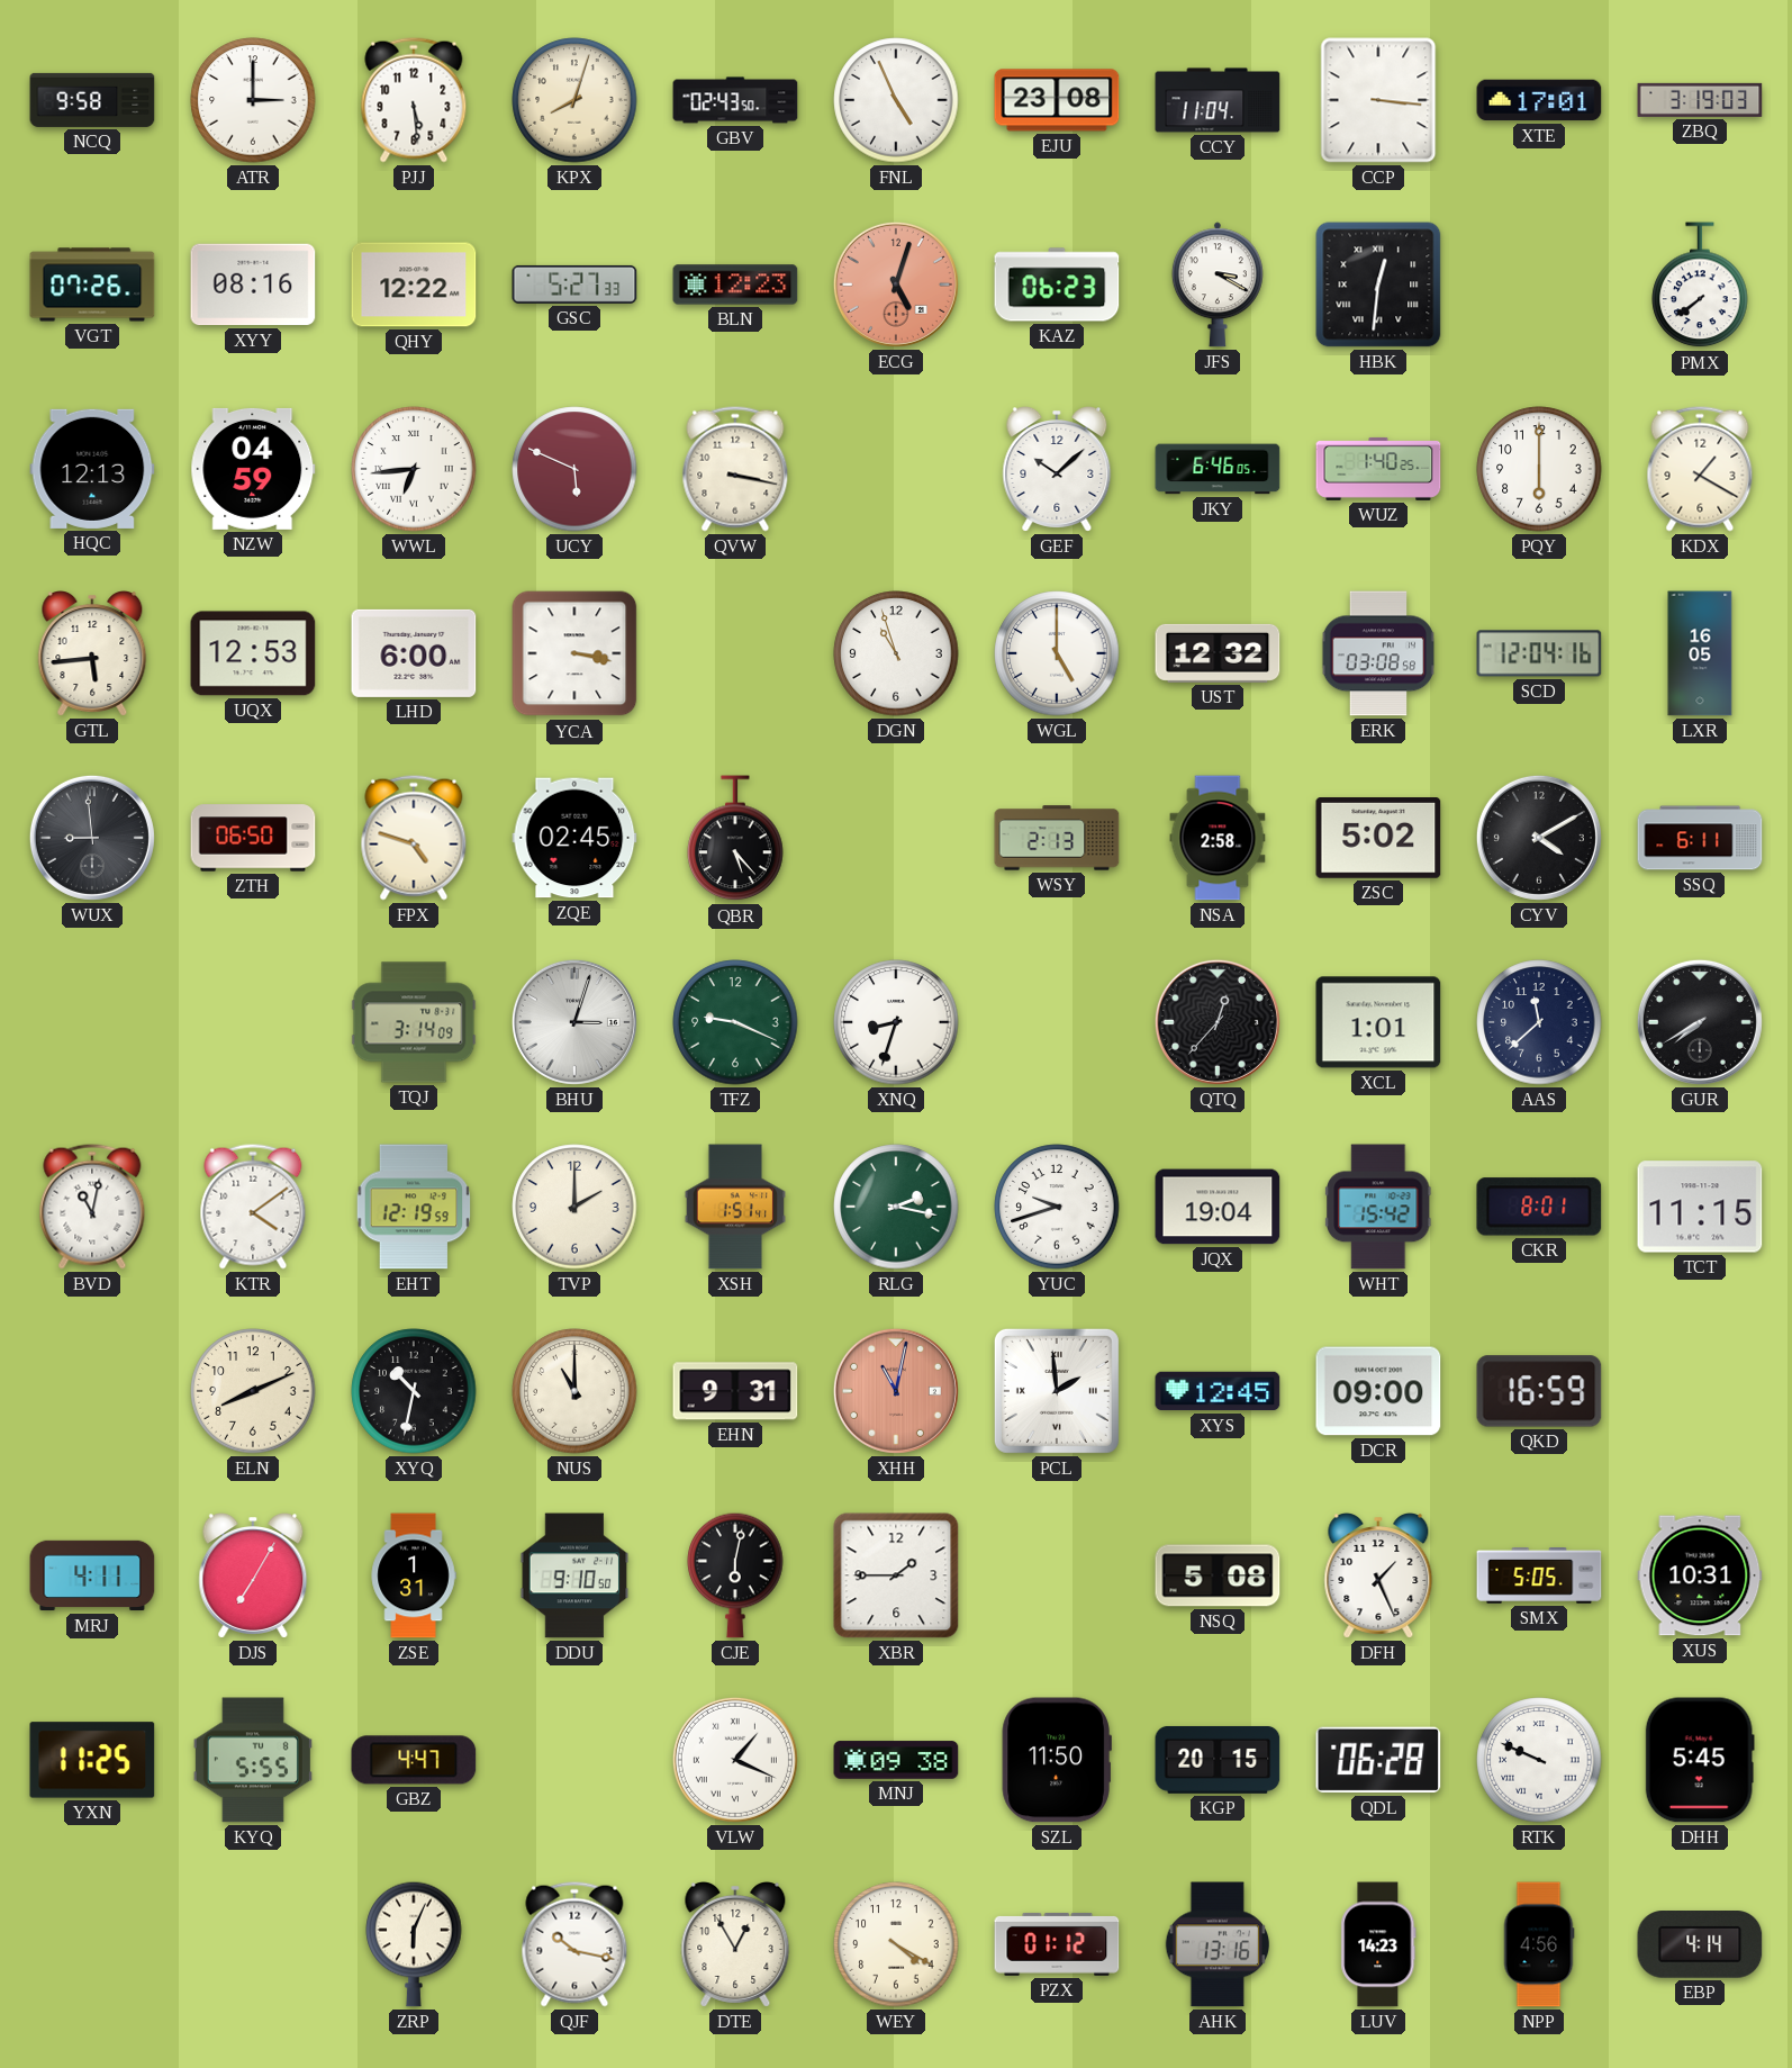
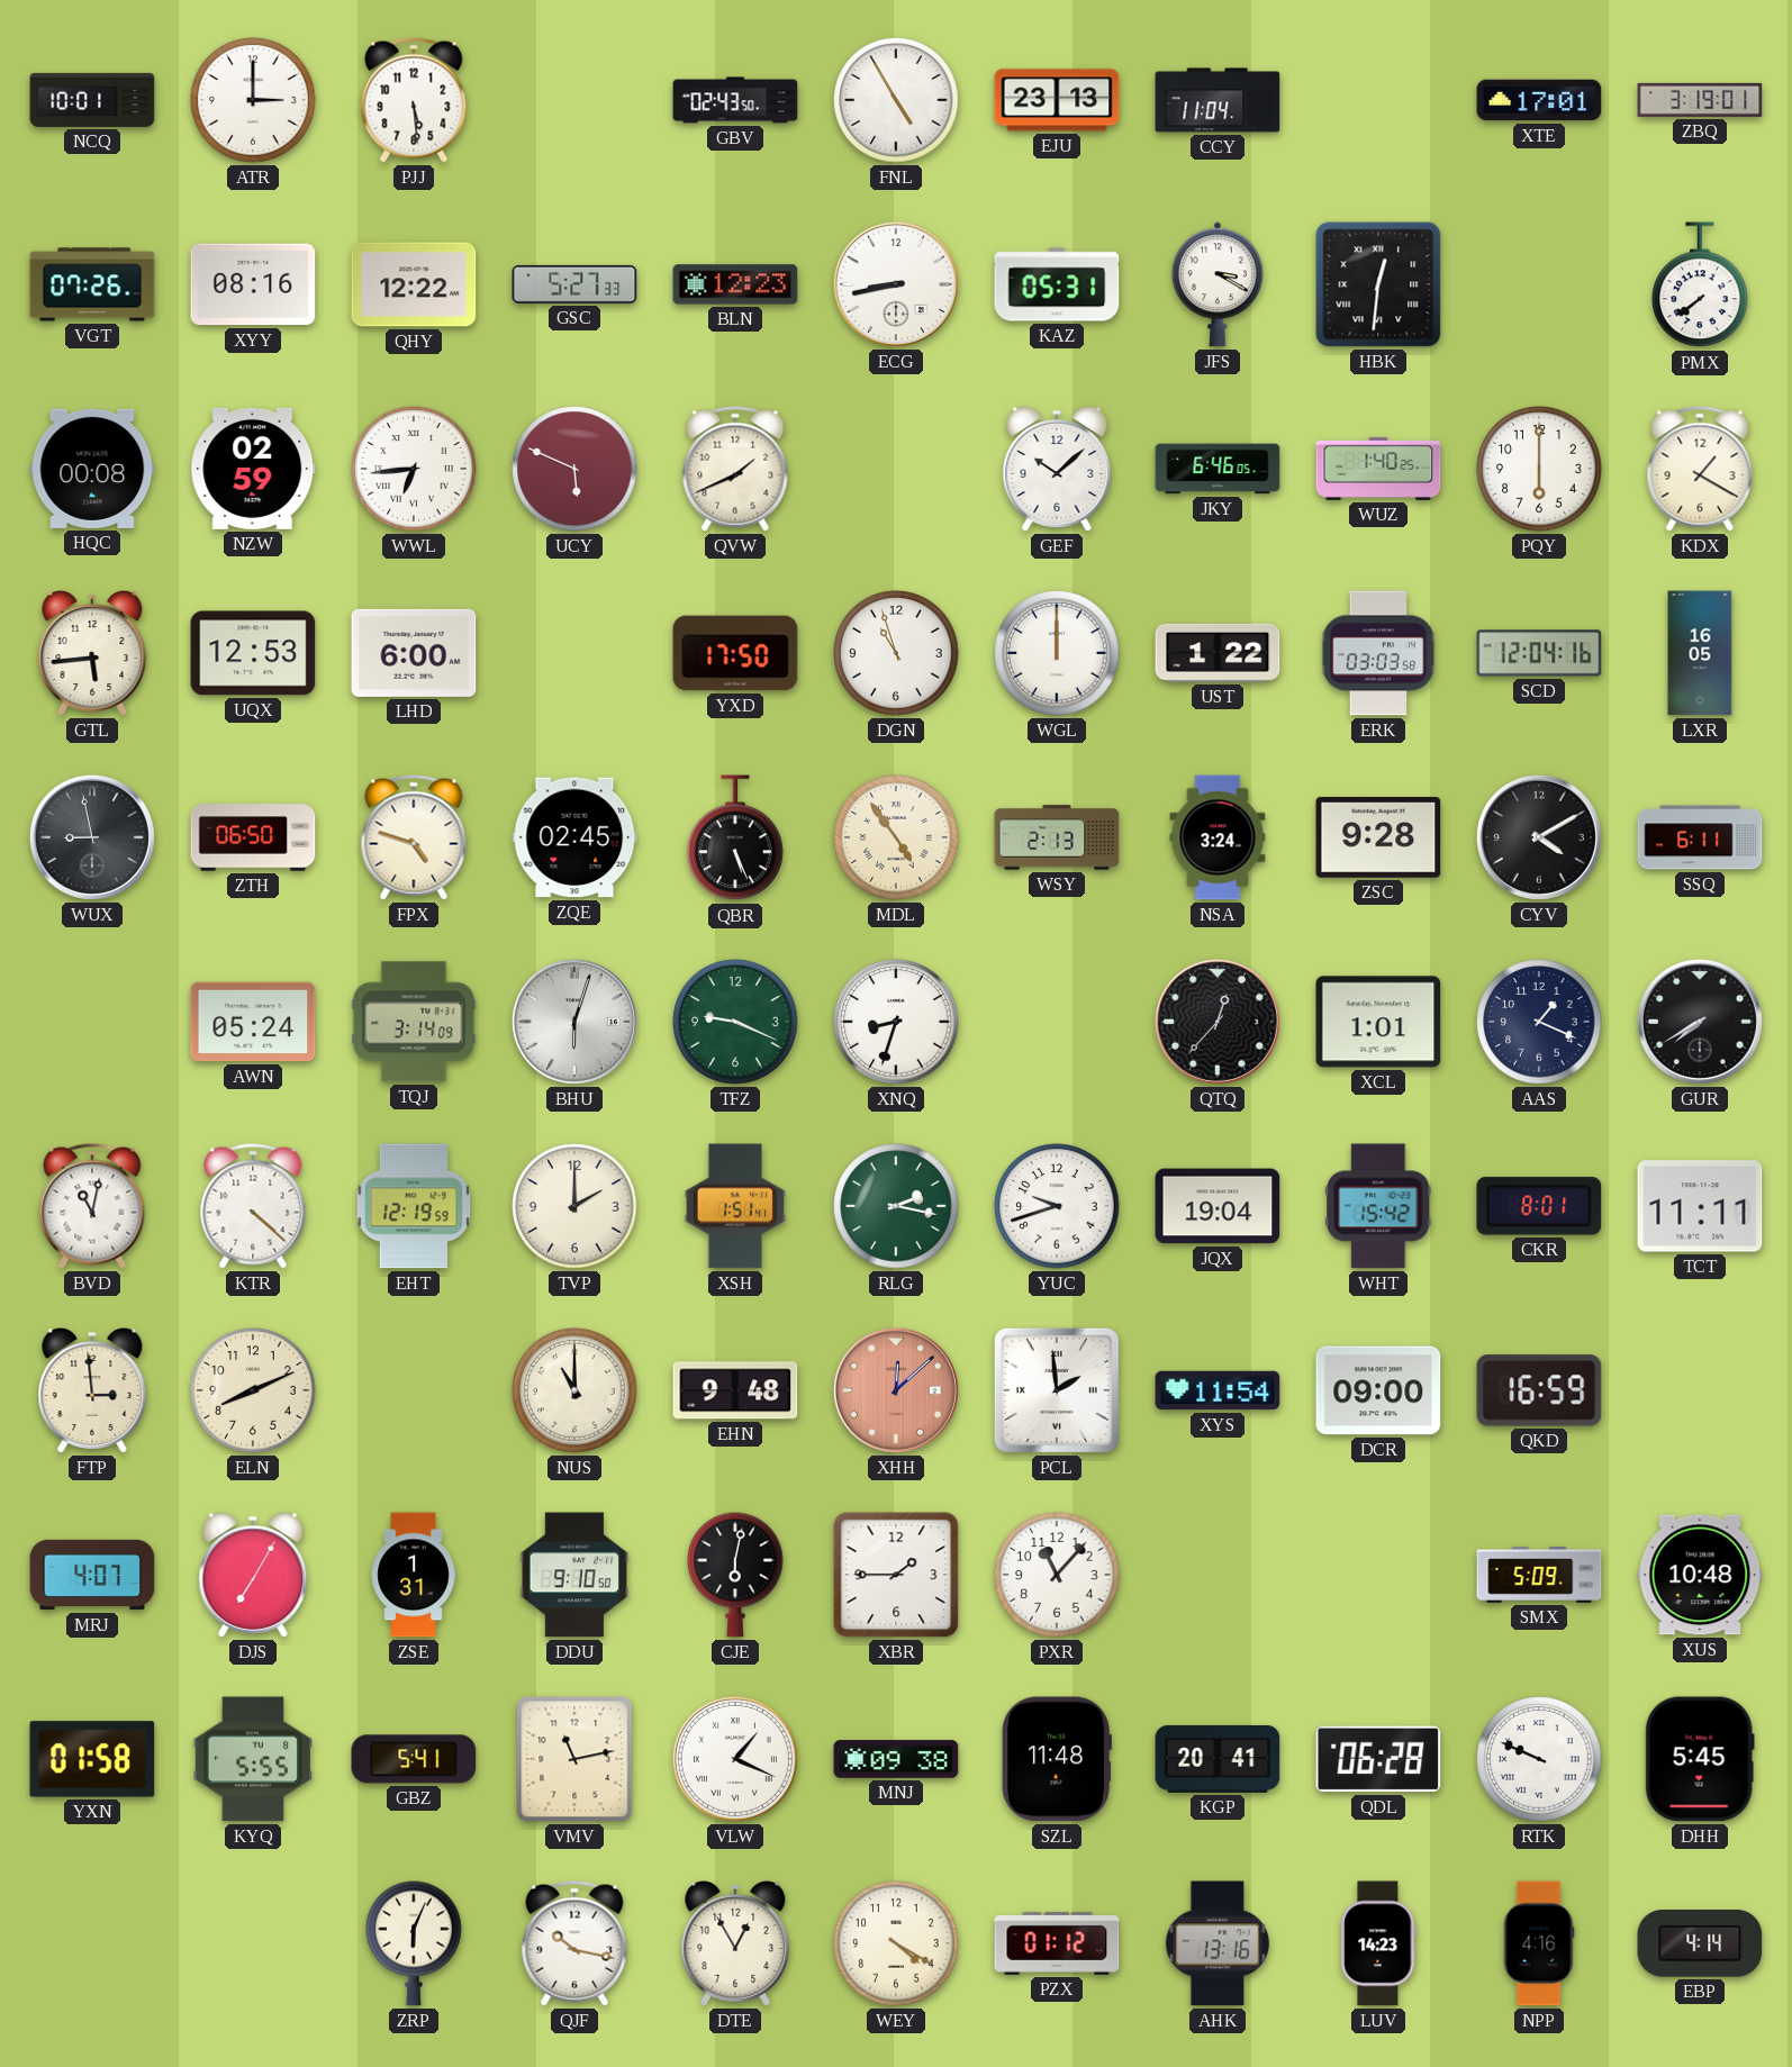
NCQ: 9:58 -> 10:01
KPX: 8:03 -> none
FNL: 4:56 -> 4:55
EJU: 23:08 -> 23:13
CCP: 3:16 -> none
ZBQ: 3:19:03 -> 3:19:01
ECG: 5:03 -> 8:43
ECG dial: salmon -> white
KAZ: 06:23 -> 05:31
HQC: 12:13 -> 00:08
NZW: 04:59 -> 02:59
QVW: 3:17 -> 1:41
YCA: 3:17 -> none
YXD: none -> 17:50
WGL: 5:00 -> 12:00
UST: 12:32 -> 1:22
ERK: 03:08 -> 03:03
WUX: 8:59 -> 8:58
QBR: 5:23 -> 5:26
MDL: none -> 4:54
NSA: 2:58 -> 3:24
ZSC: 5:02 -> 9:28
AWN: none -> 05:24
BHU: 3:03 -> 6:03
AAS: 11:38 -> 1:19
KTR: 4:09 -> 4:22
TCT: 11:15 -> 11:11
FTP: none -> 2:59
XYQ: 10:32 -> none
EHN: 9:31 -> 9:48
XHH: 11:02 -> 12:08
XYS: 12:45 -> 11:54
MRJ: 4:11 -> 4:07
PXR: none -> 11:07
NSQ: 5:08 -> none
DFH: 1:26 -> none
SMX: 5:05 -> 5:09
XUS: 10:31 -> 10:48
YXN: 11:25 -> 01:58
GBZ: 4:47 -> 5:41
VMV: none -> 11:13
SZL: 11:50 -> 11:48
KGP: 20:15 -> 20:41
NPP: 4:56 -> 4:16
